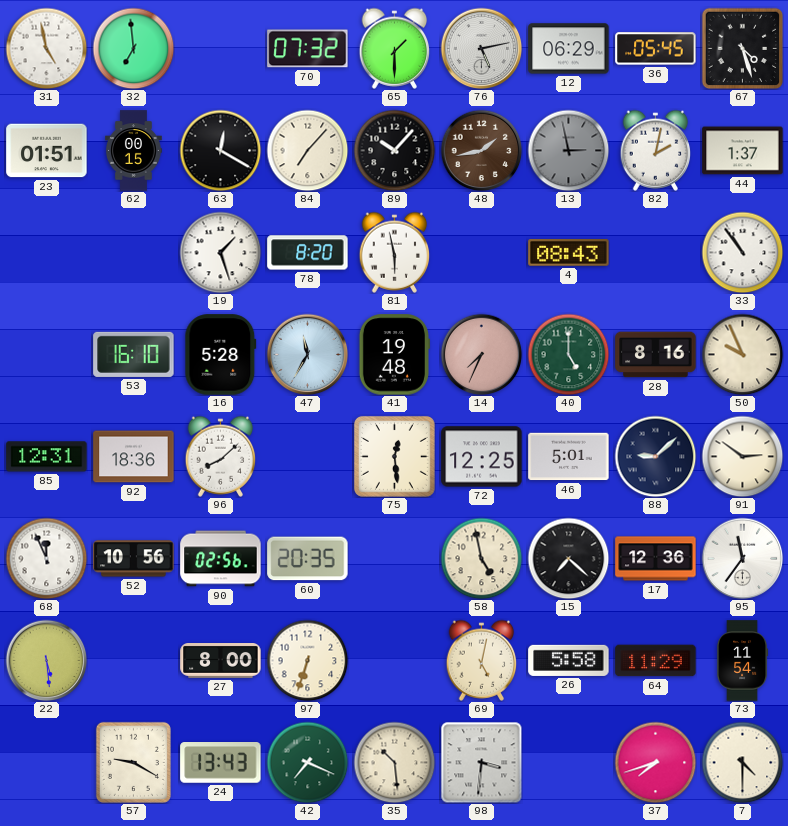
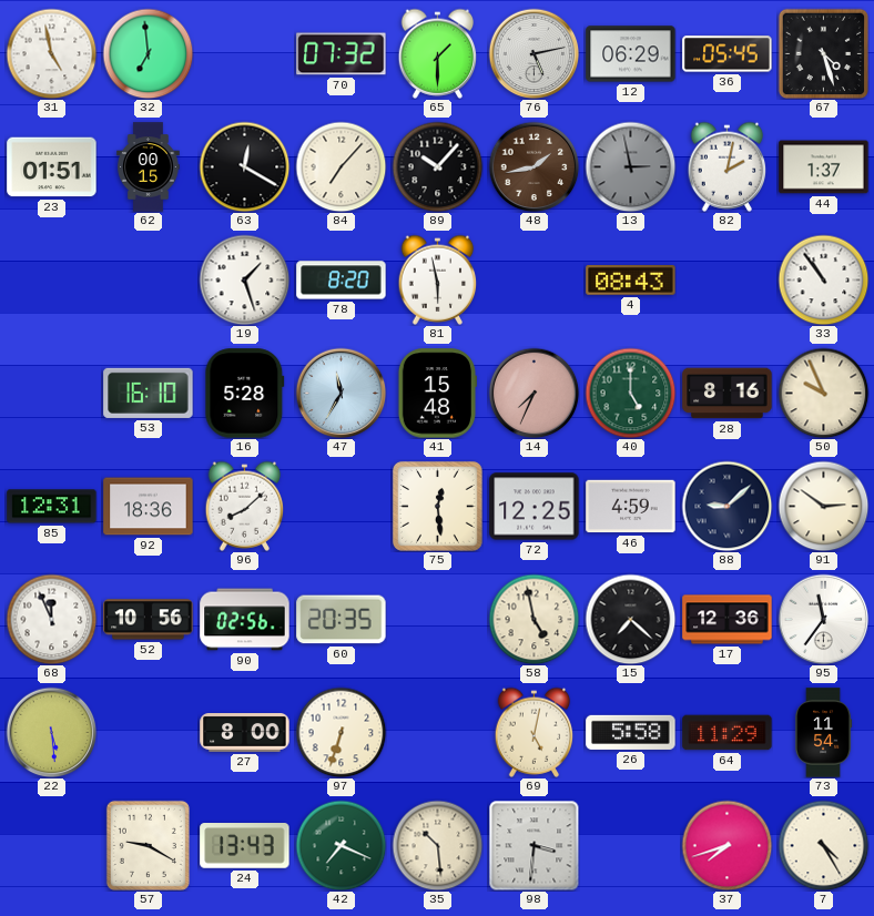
41: 19:48 -> 15:48
46: 5:01 -> 4:59
7: 4:30 -> 4:25
